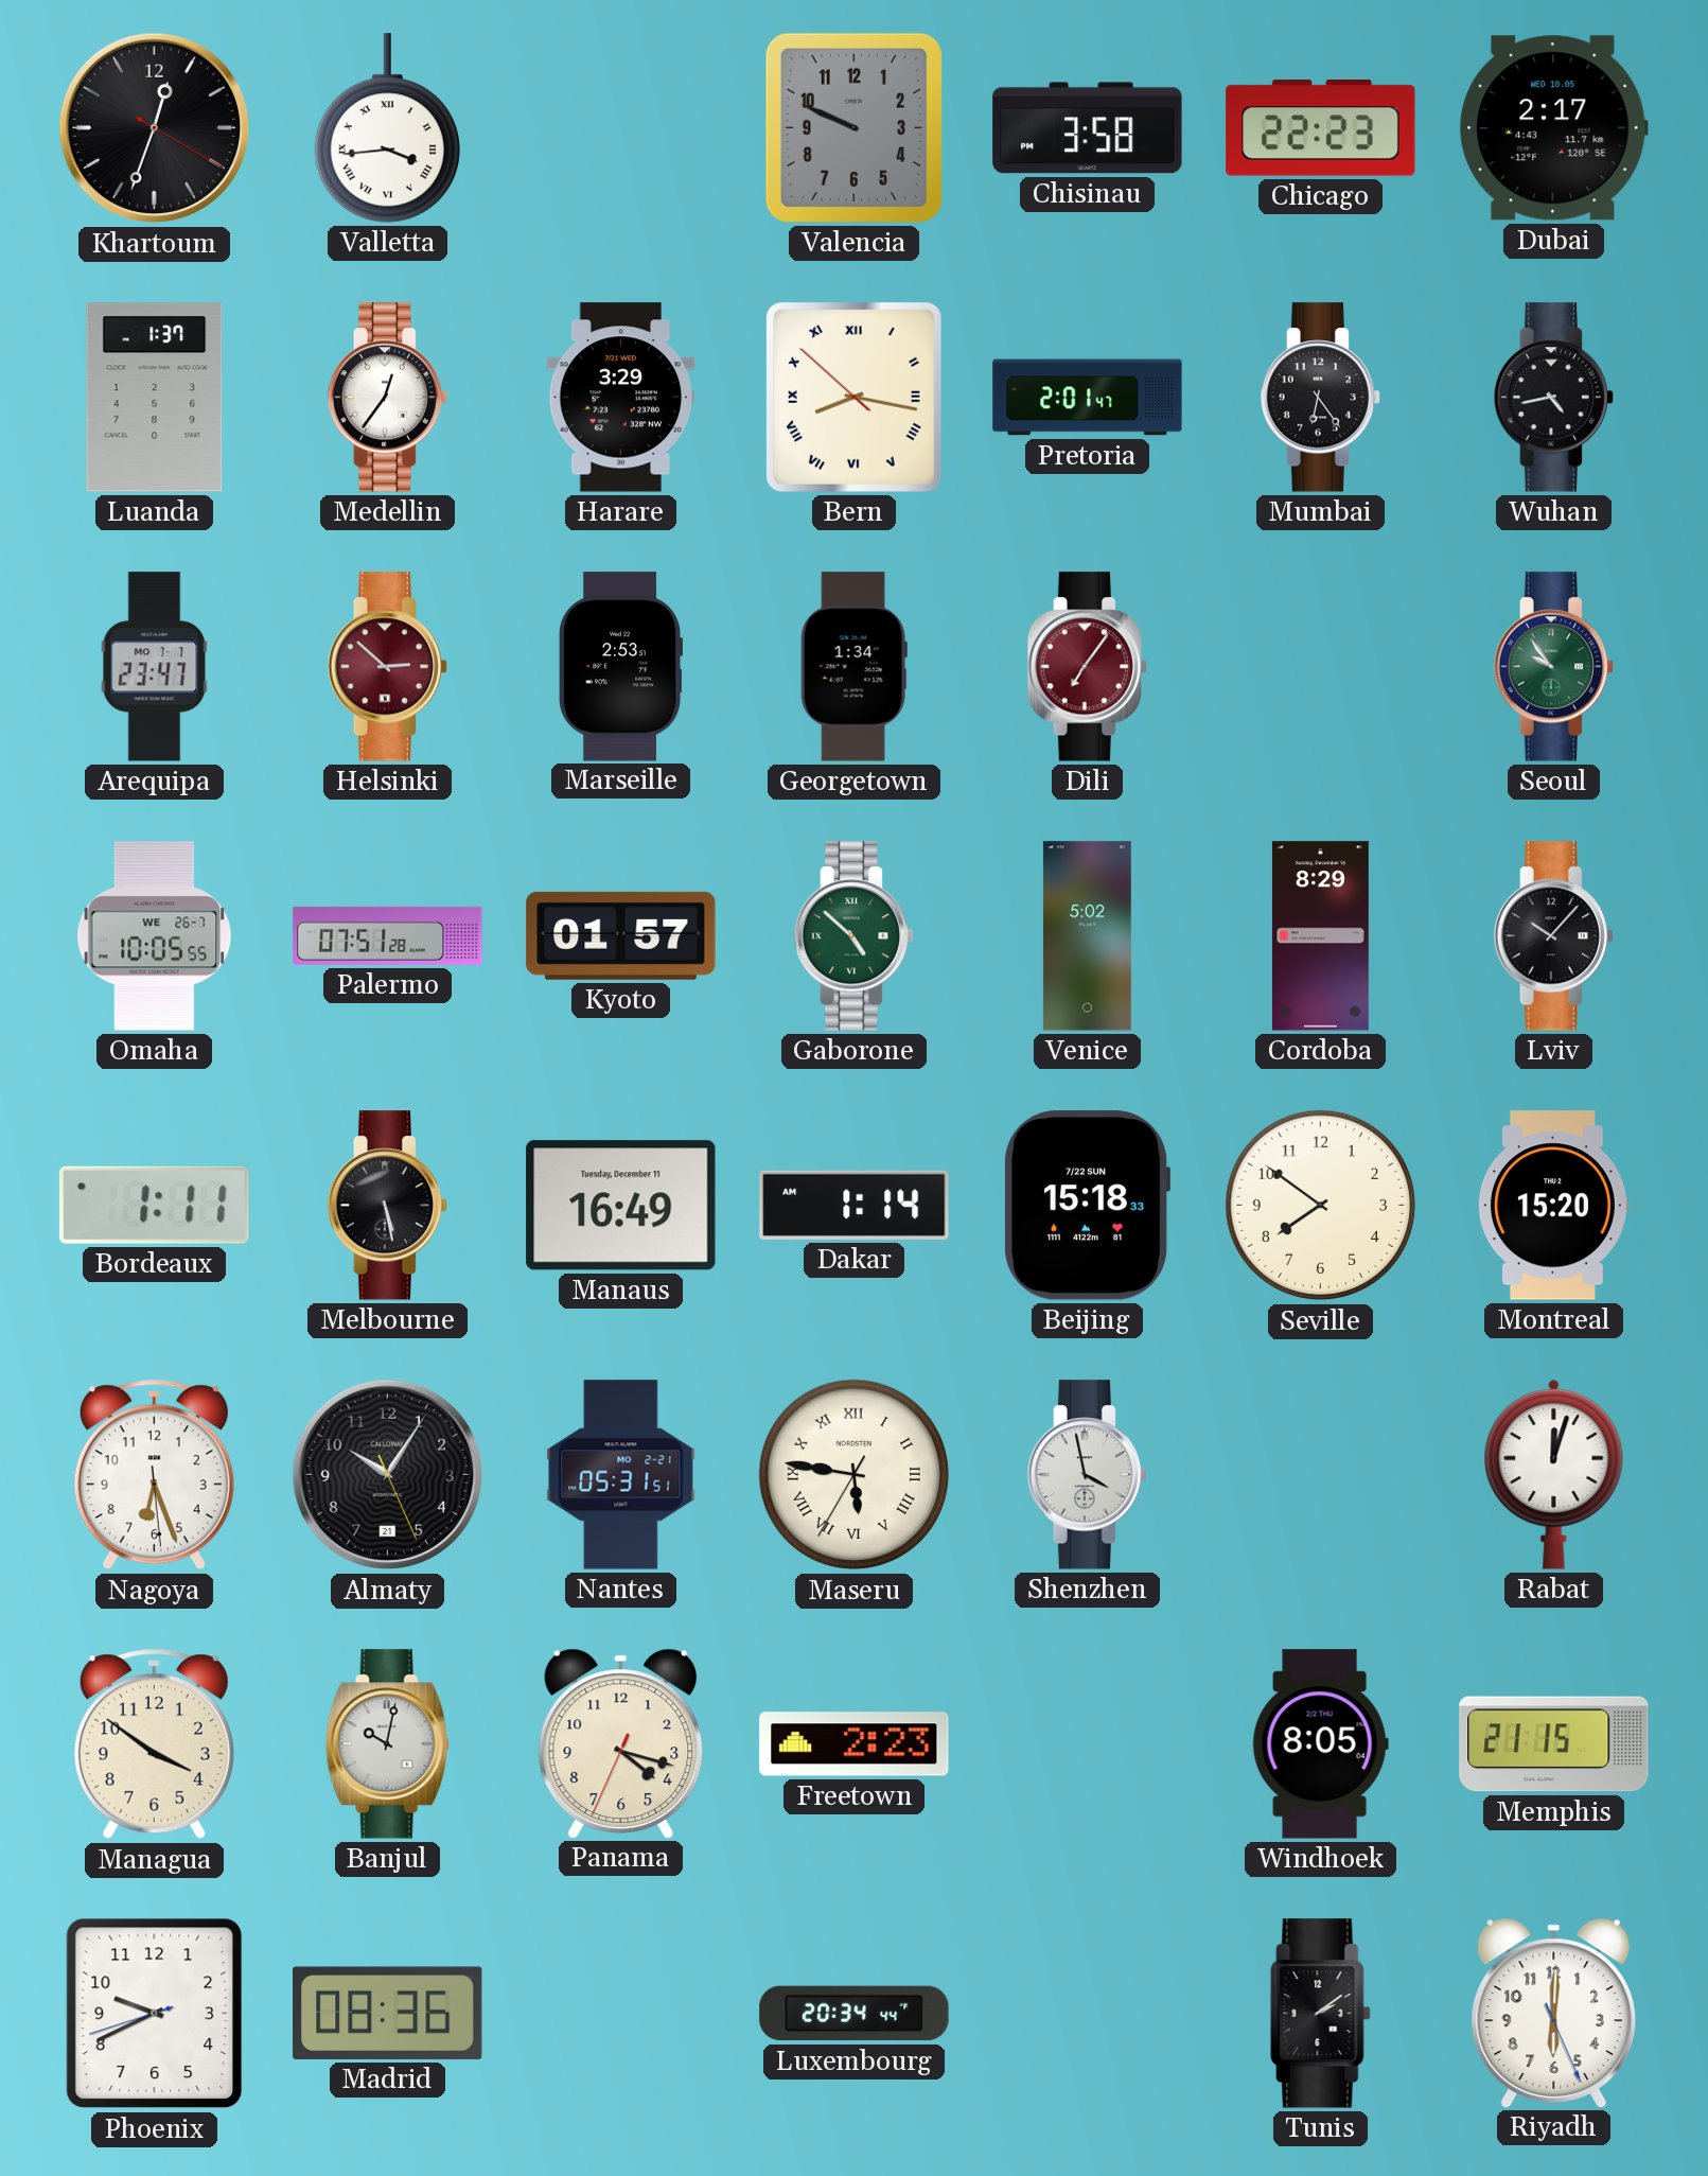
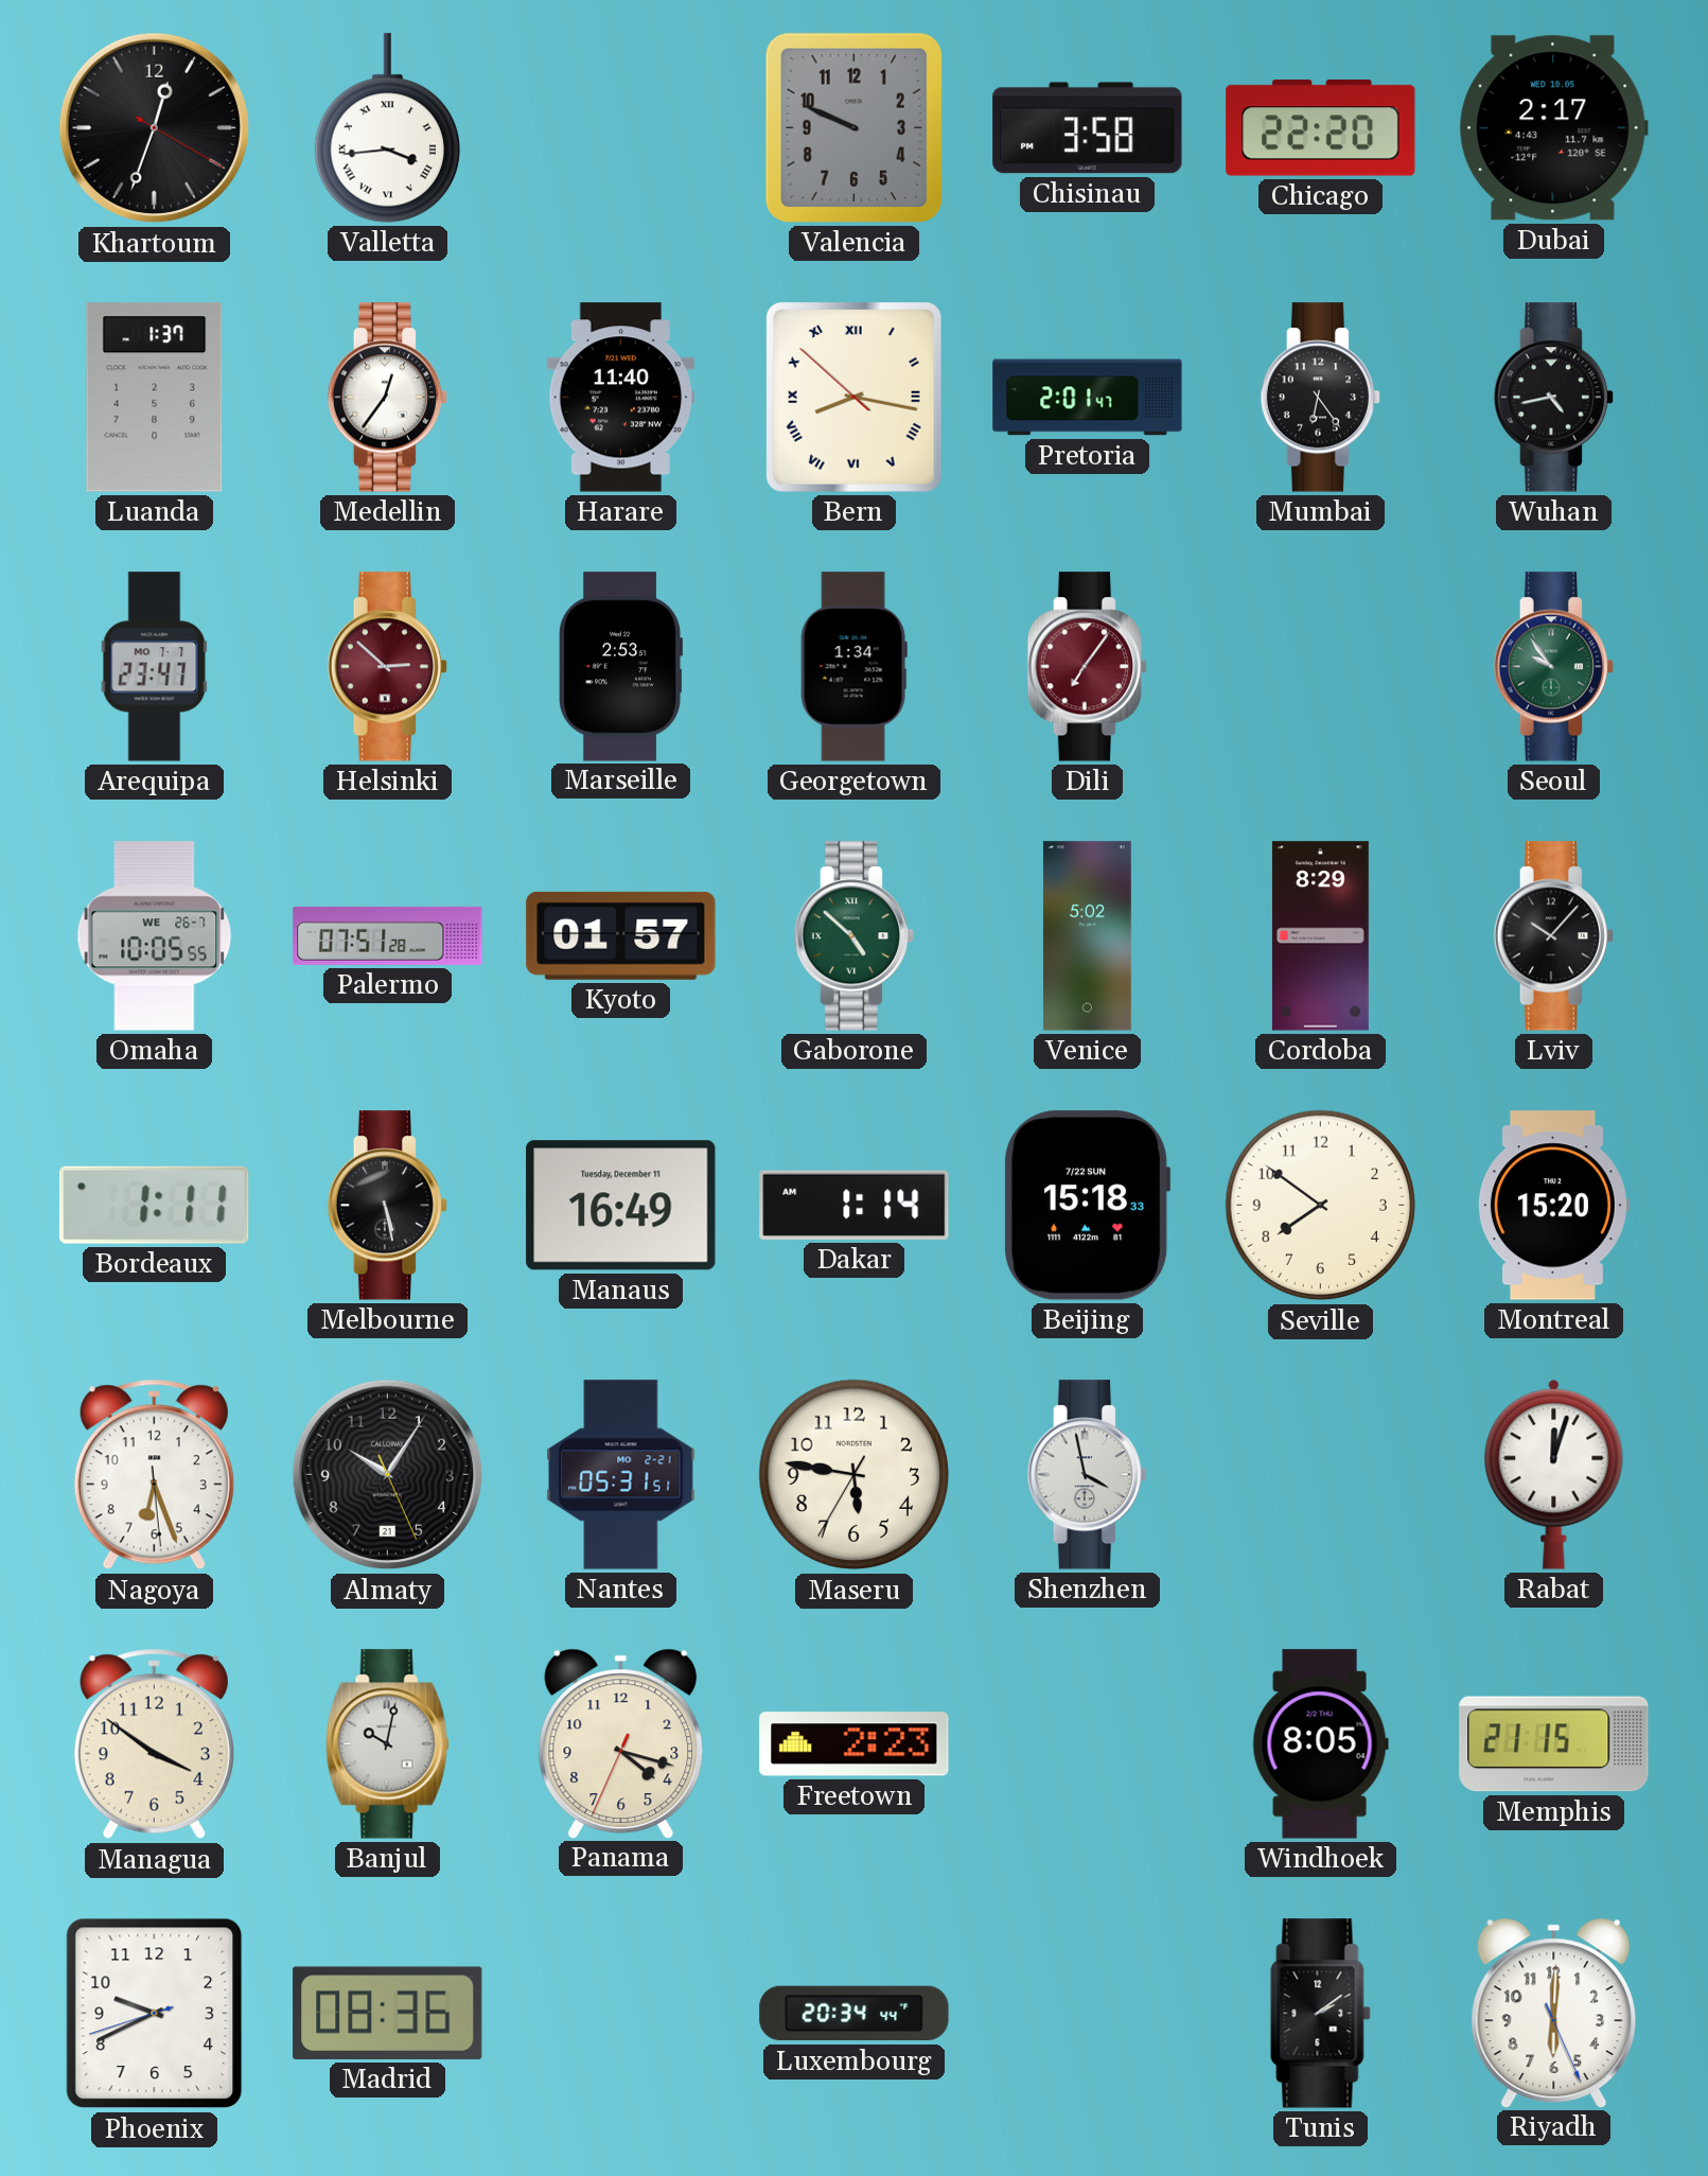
Chicago: 22:23 -> 22:20
Harare: 3:29 -> 11:40
Maseru numerals: Roman -> Arabic
